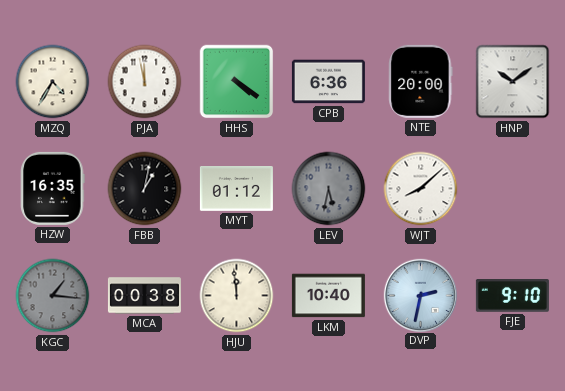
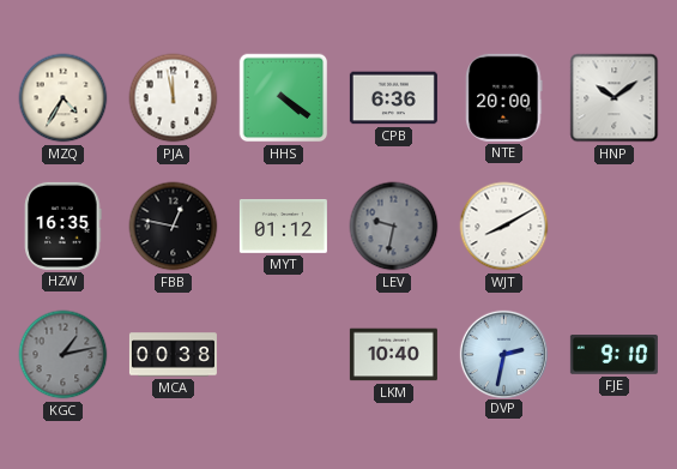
FBB: 1:02 -> 12:47
LEV: 5:32 -> 9:32
WJT: 8:08 -> 8:10
KGC: 1:16 -> 1:13
HJU: 11:59 -> none
